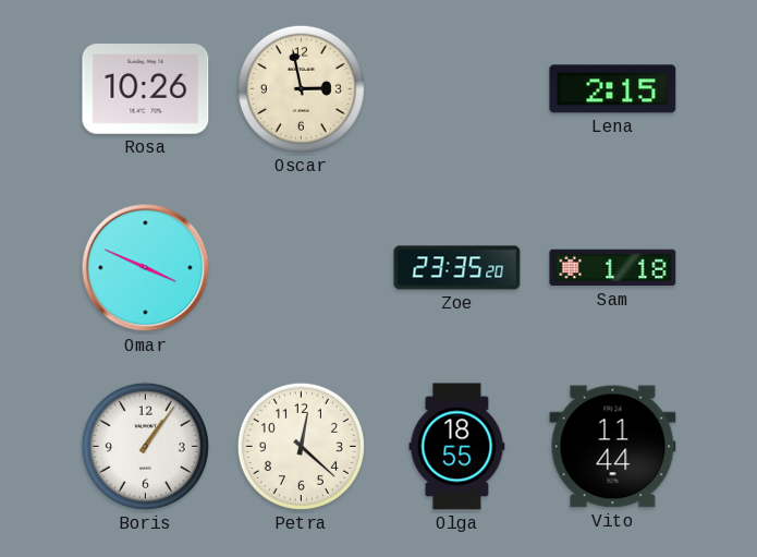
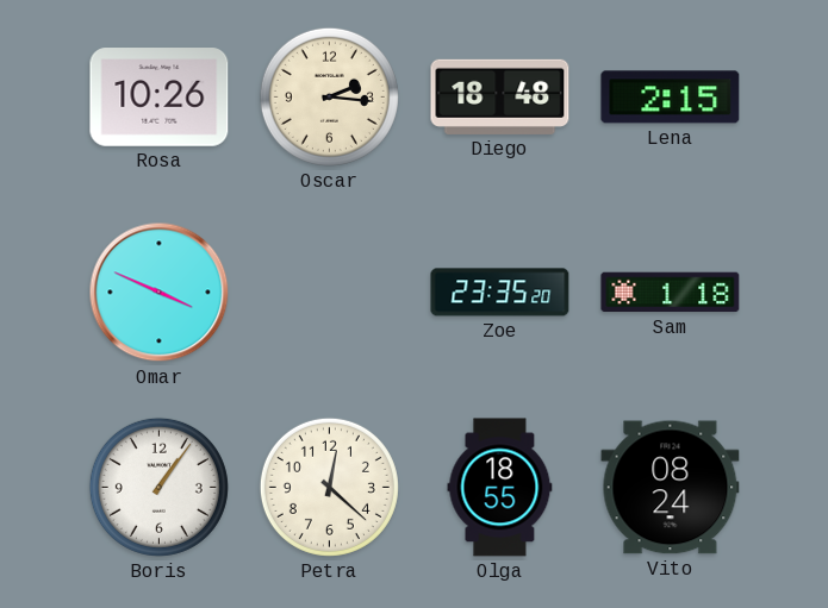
Oscar: 2:58 -> 2:16
Diego: none -> 18:48
Vito: 11:44 -> 08:24
